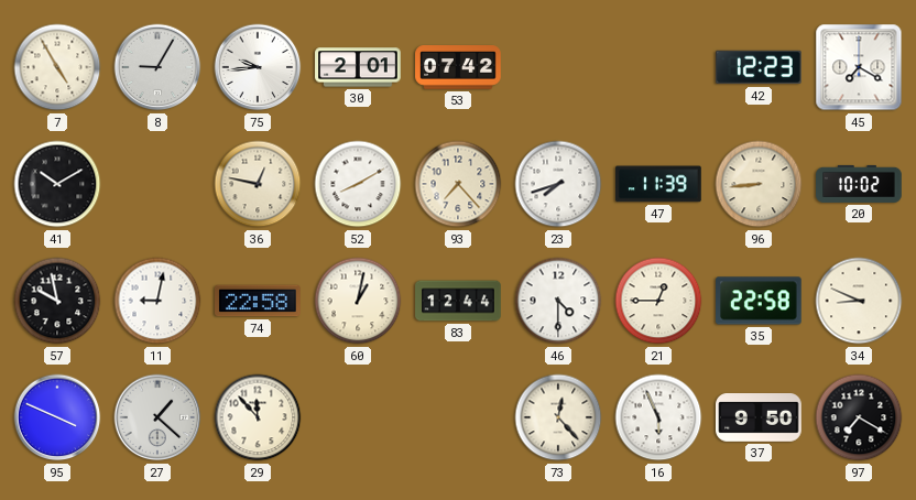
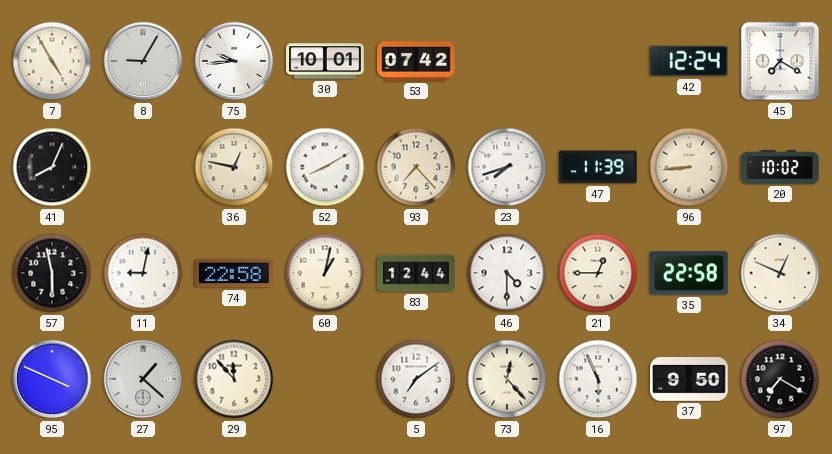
30: 2:01 -> 10:01
42: 12:23 -> 12:24
41: 10:10 -> 8:04
57: 9:58 -> 5:58
34: 8:49 -> 12:49
5: none -> 7:09
